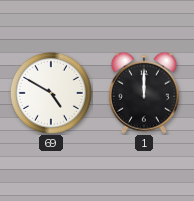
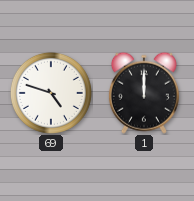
69: 4:50 -> 4:48
